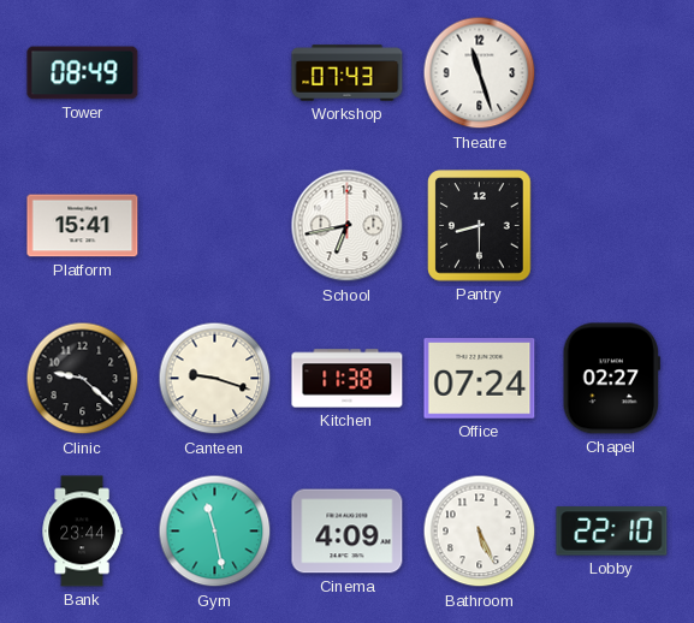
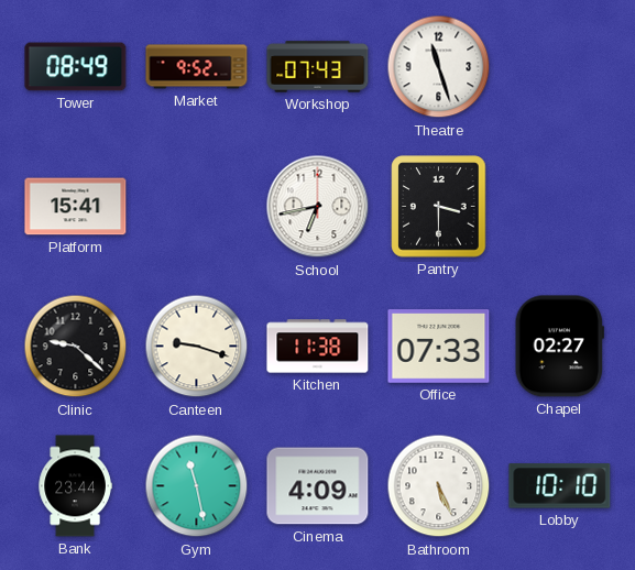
Market: none -> 9:52
Pantry: 8:30 -> 3:30
Office: 07:24 -> 07:33
Lobby: 22:10 -> 10:10
